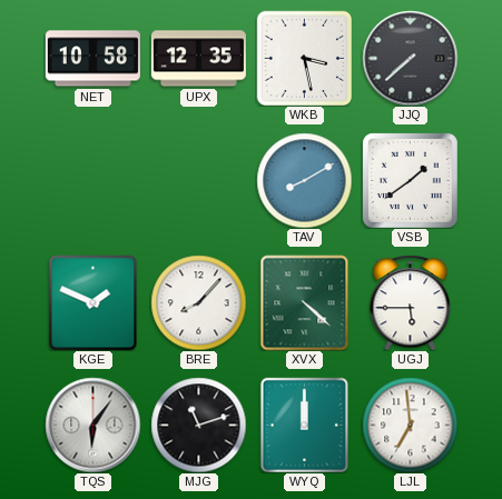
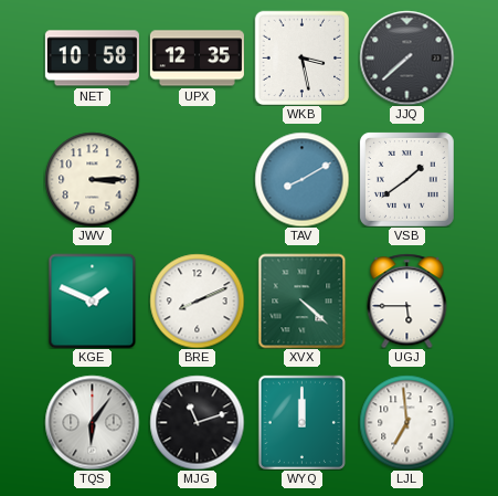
JWV: none -> 3:15
BRE: 8:07 -> 8:11
